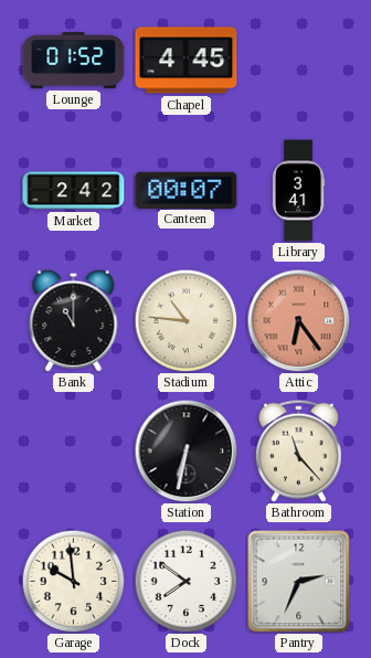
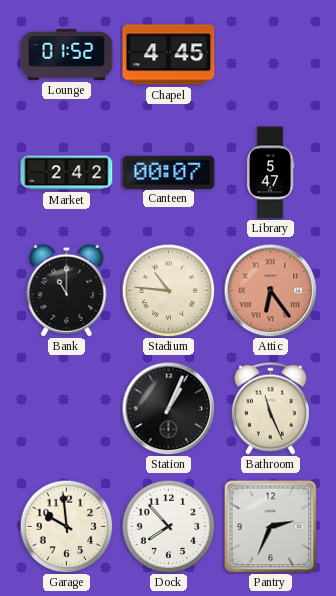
Library: 3:41 -> 5:47
Station: 6:32 -> 1:04
Bathroom: 11:23 -> 11:26
Dock: 7:51 -> 7:53
